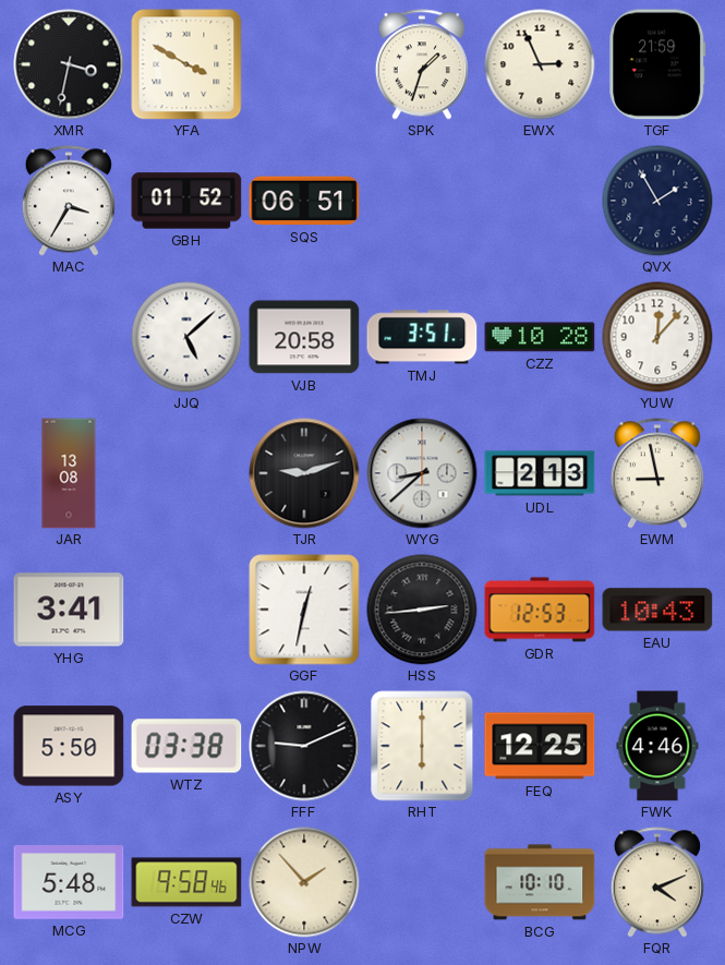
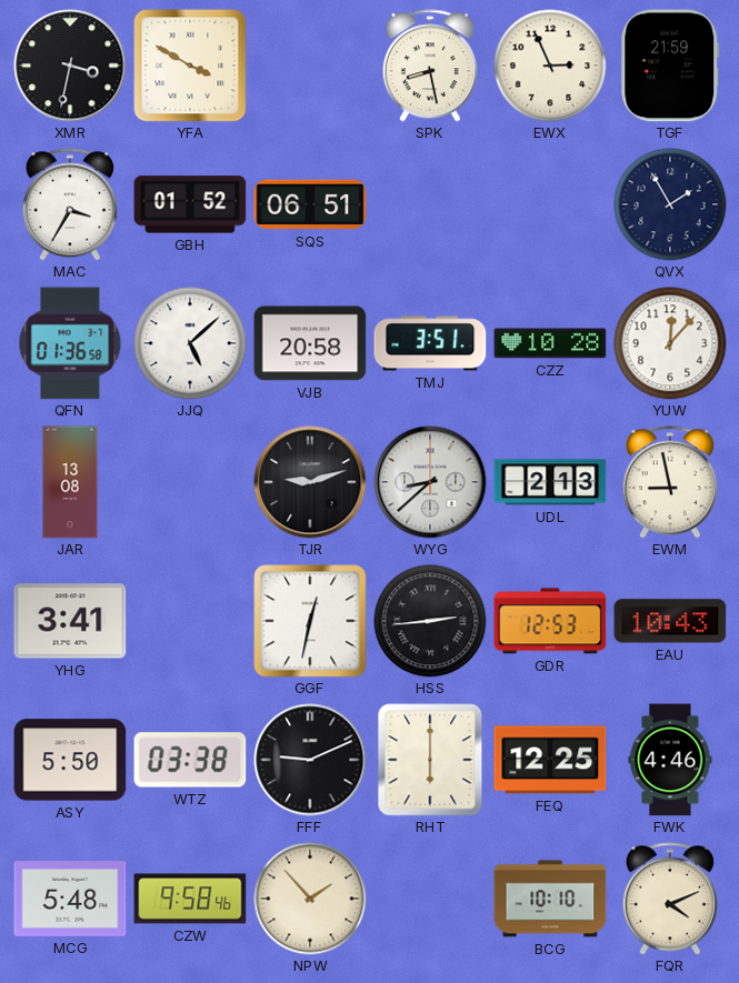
SPK: 1:33 -> 8:28
QFN: none -> 01:36
